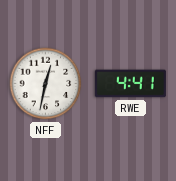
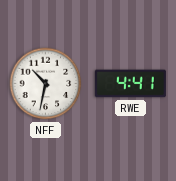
NFF: 12:32 -> 10:32
